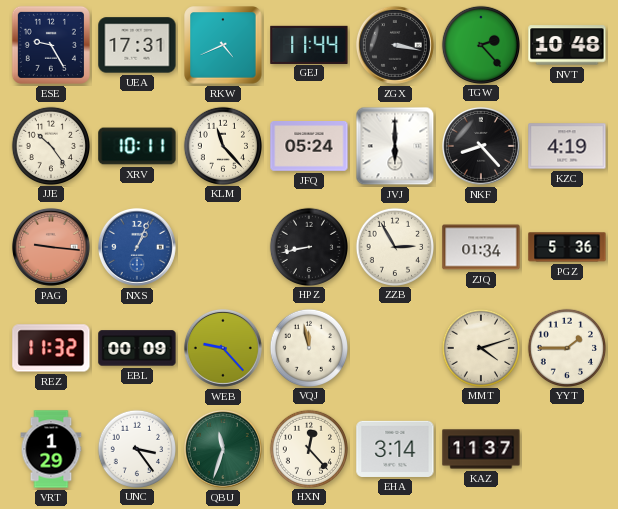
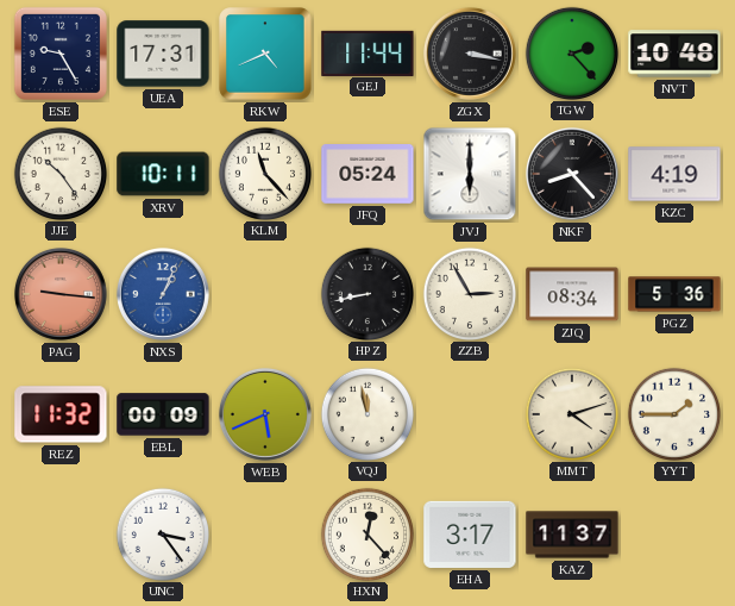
ZJQ: 01:34 -> 08:34
WEB: 9:23 -> 5:41
VRT: 1:29 -> none
QBU: 11:33 -> none
EHA: 3:14 -> 3:17
